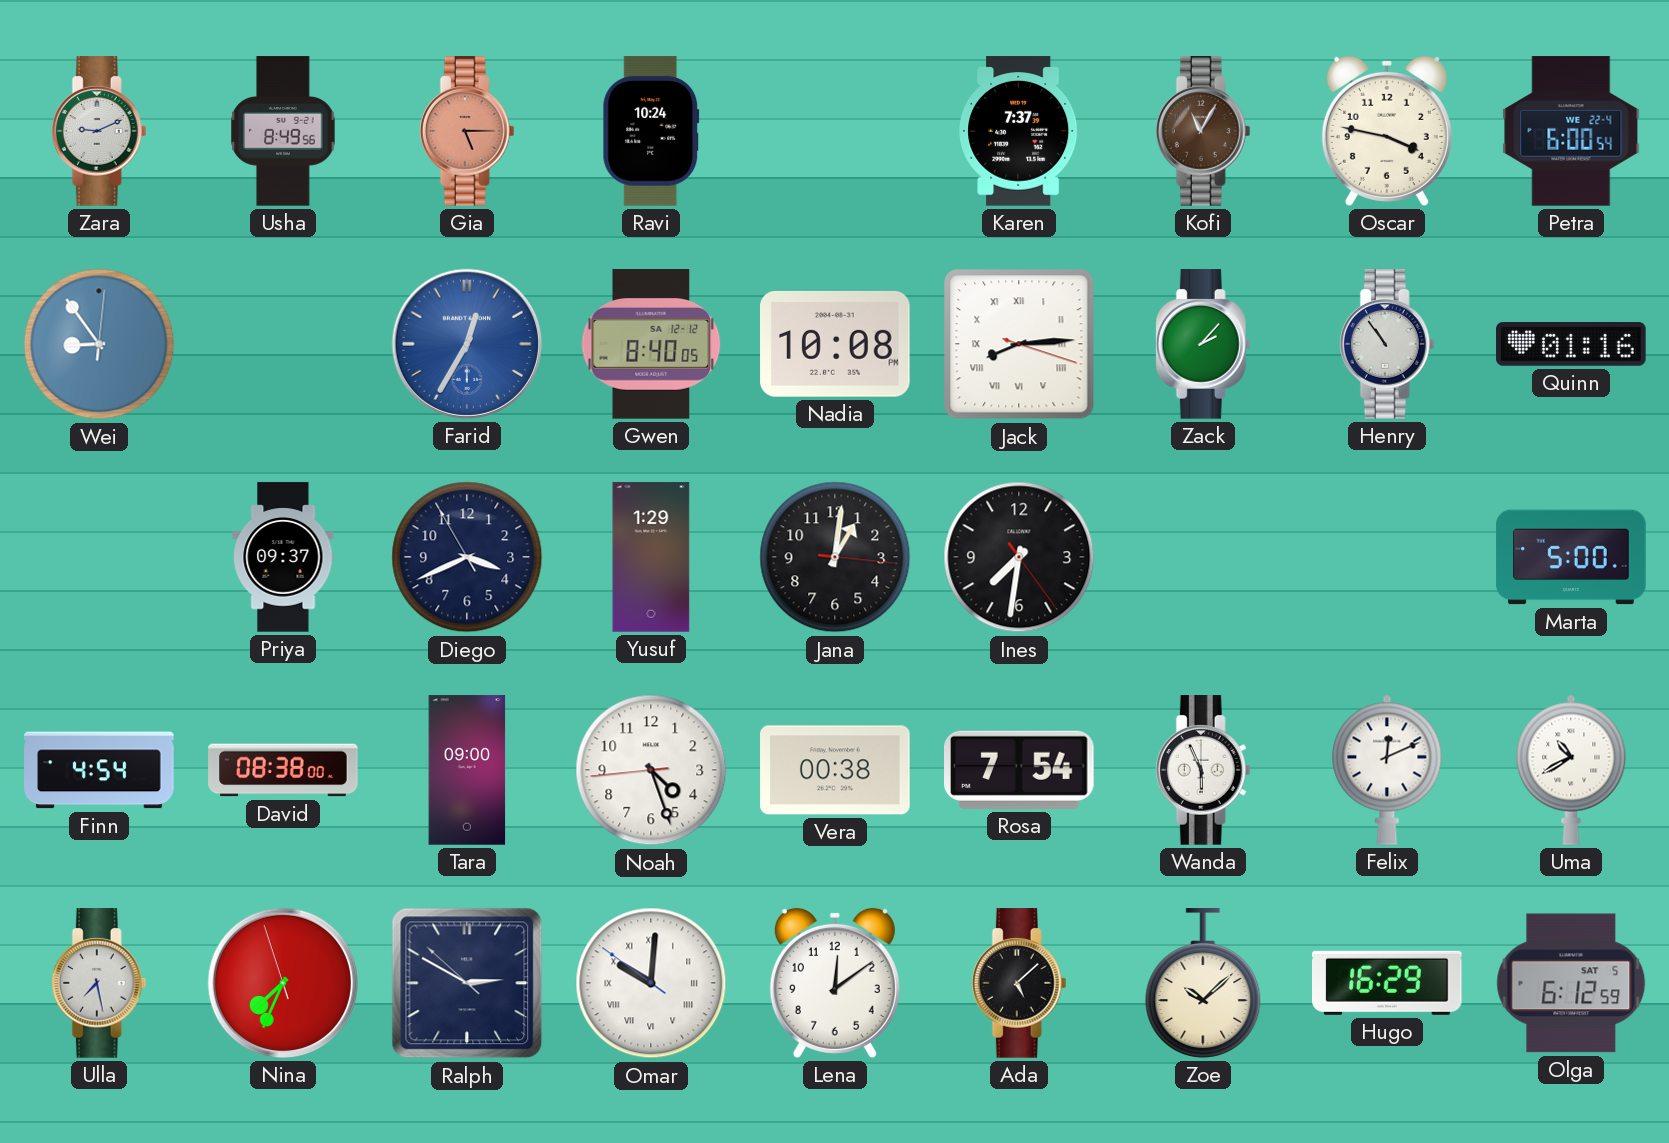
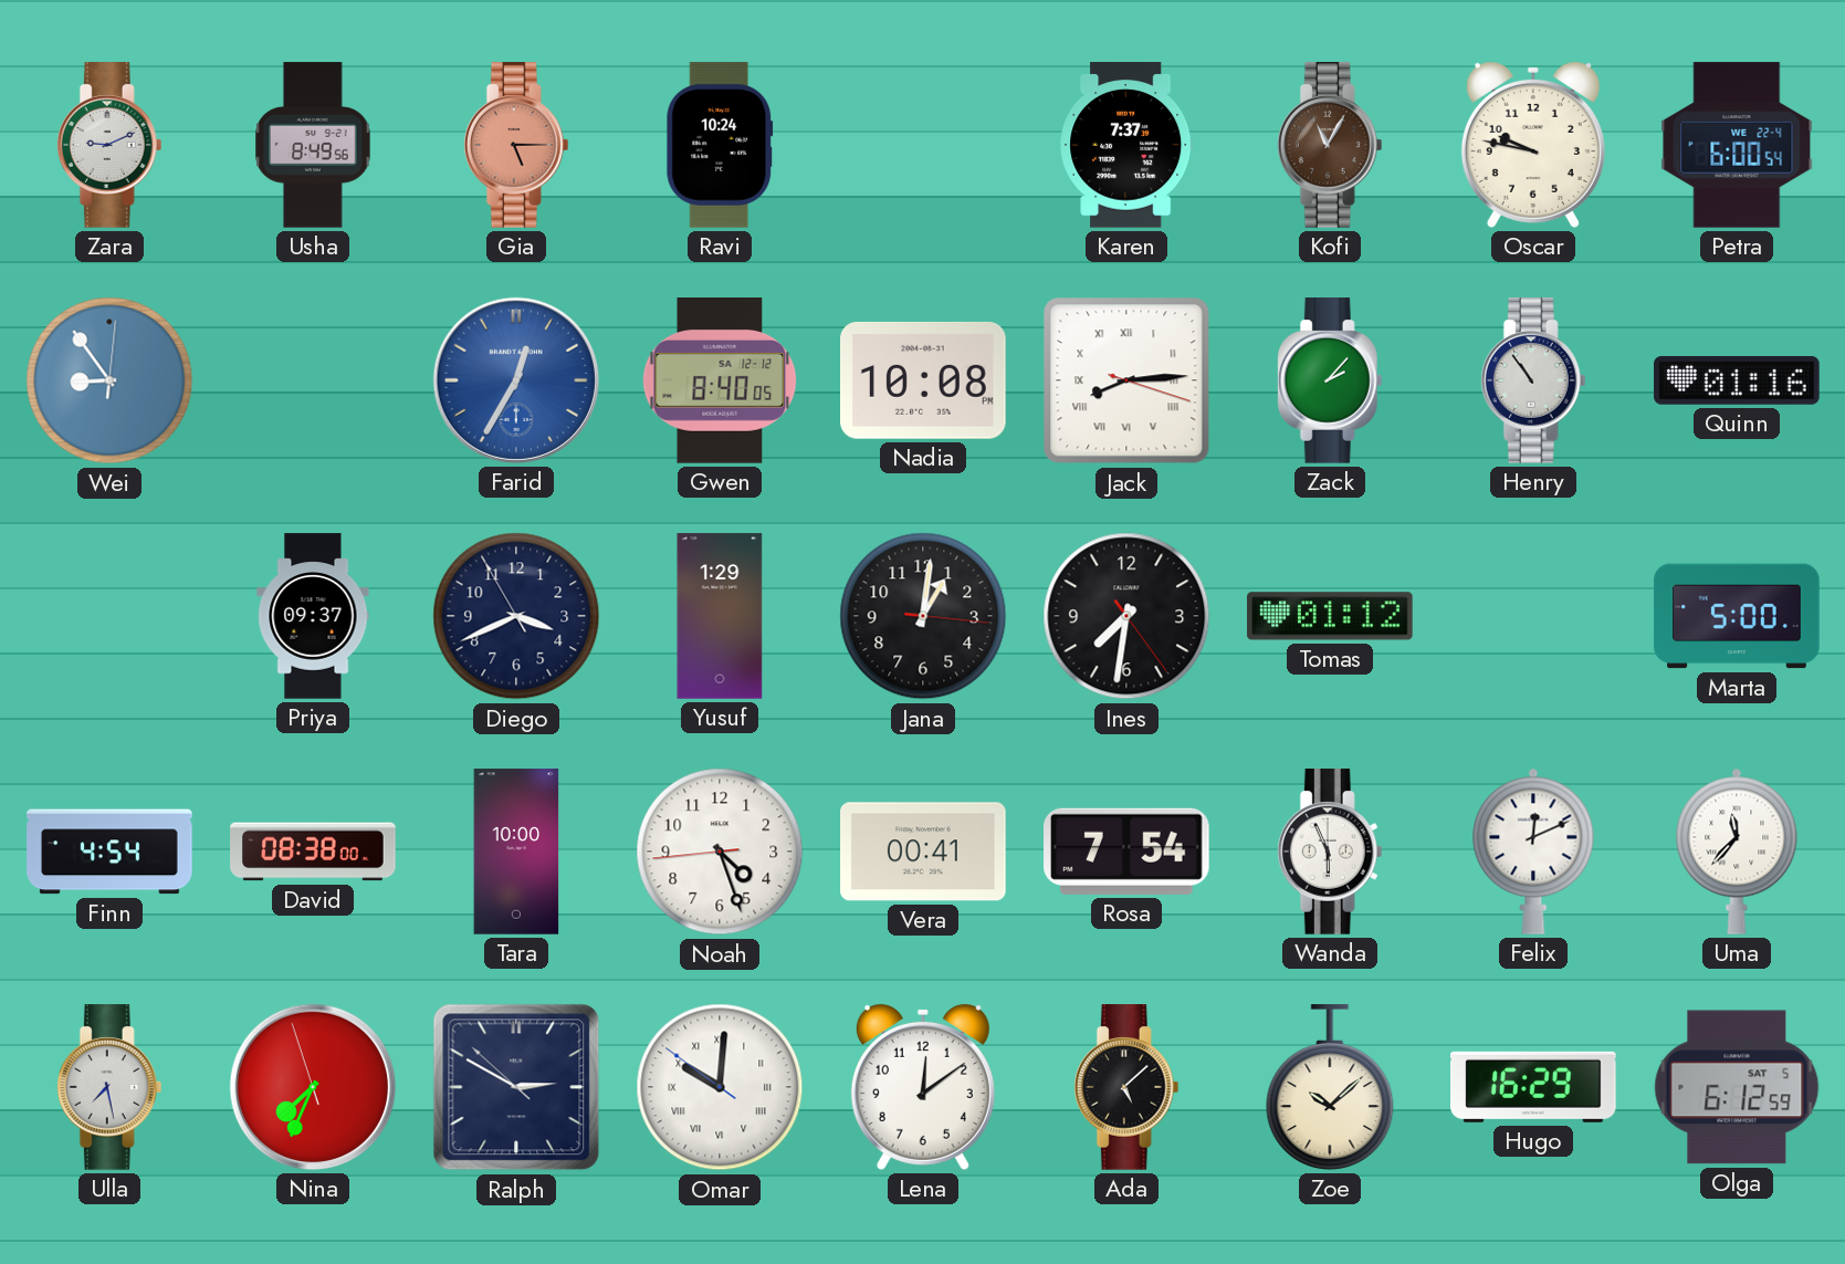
Oscar: 3:47 -> 9:47
Tomas: none -> 01:12
Tara: 09:00 -> 10:00
Vera: 00:38 -> 00:41
Uma: 10:40 -> 11:37
